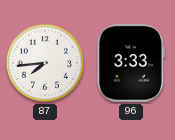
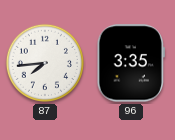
96: 3:33 -> 3:35
